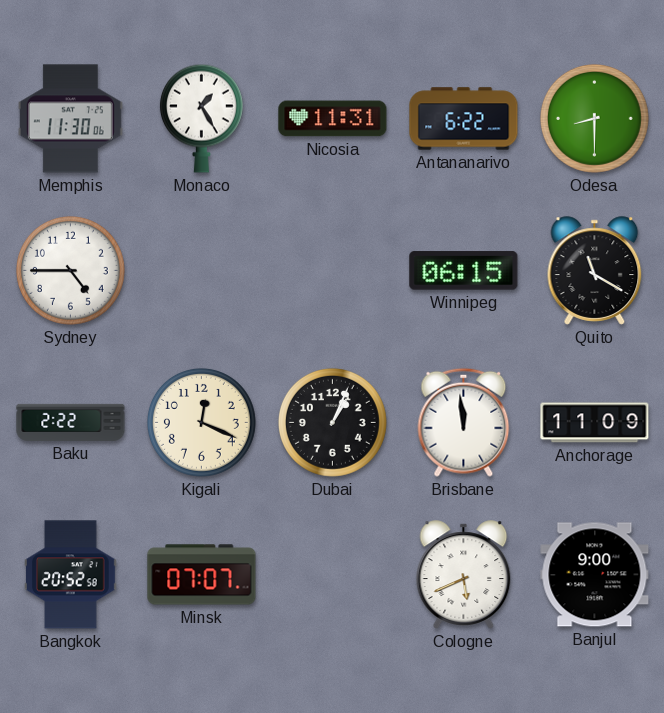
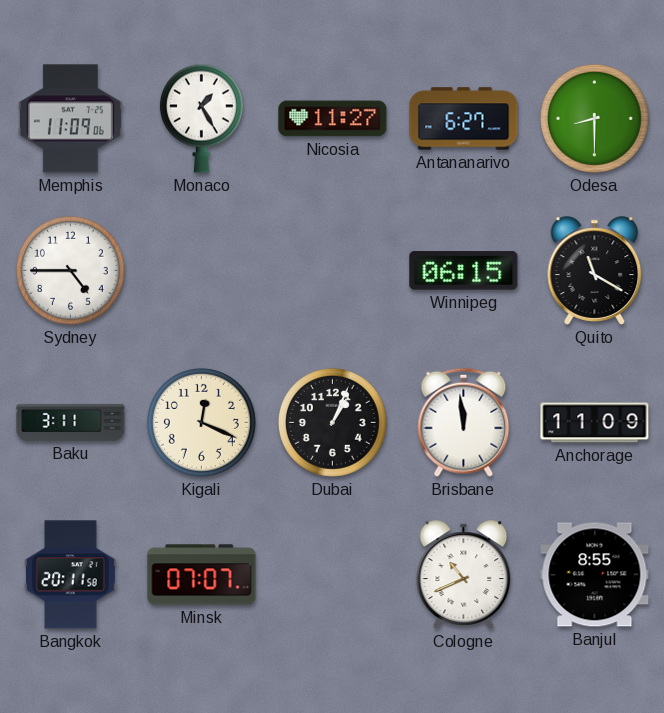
Memphis: 11:30 -> 11:09
Nicosia: 11:31 -> 11:27
Antananarivo: 6:22 -> 6:27
Baku: 2:22 -> 3:11
Bangkok: 20:52 -> 20:11
Cologne: 5:41 -> 10:41
Banjul: 9:00 -> 8:55
